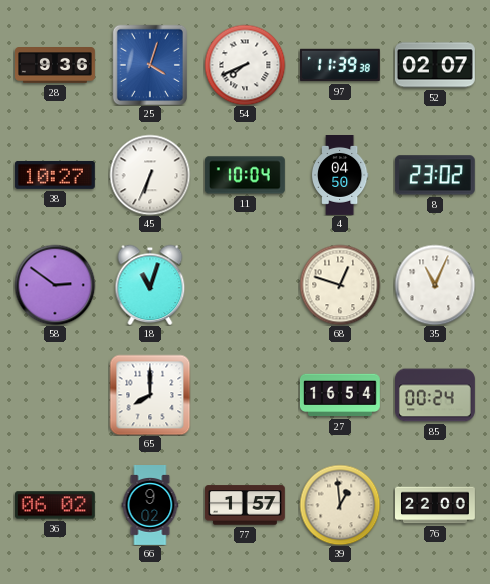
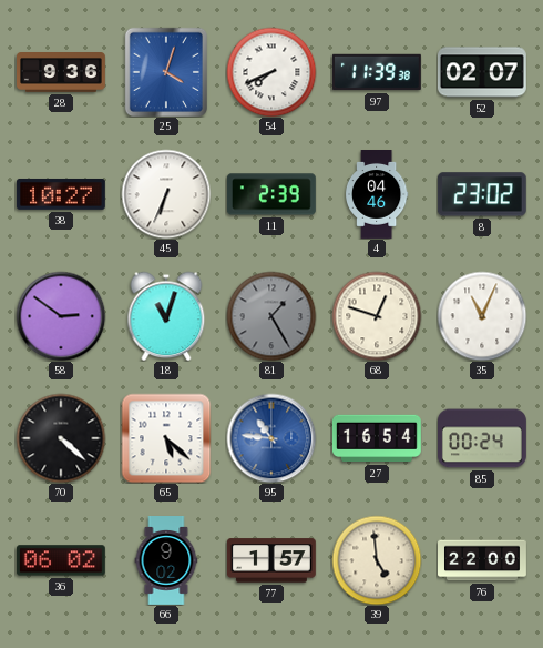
11: 10:04 -> 2:39
4: 04:50 -> 04:46
81: none -> 1:25
70: none -> 4:22
65: 8:00 -> 5:22
95: none -> 10:46
39: 12:59 -> 4:59
